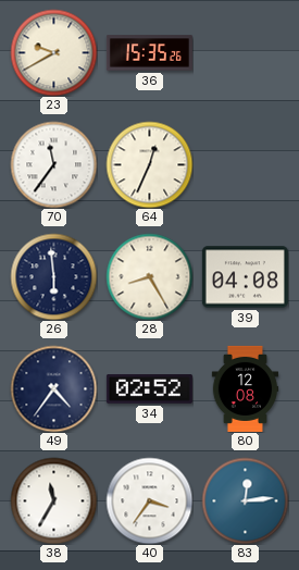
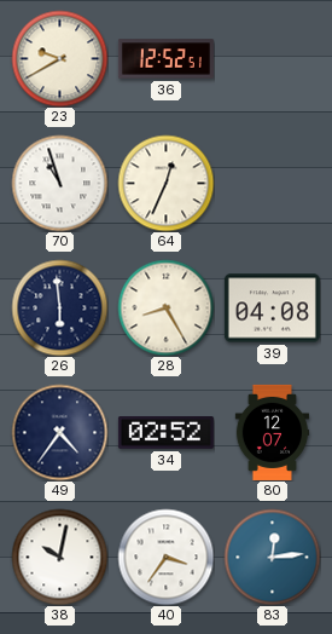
36: 15:35 -> 12:52
70: 11:36 -> 10:57
80: 12:08 -> 12:07
38: 11:35 -> 10:02
